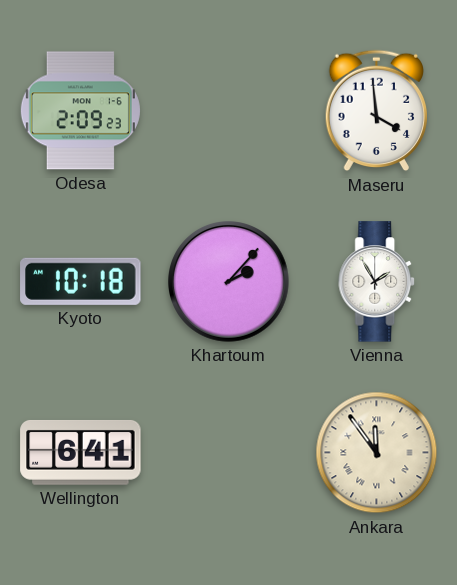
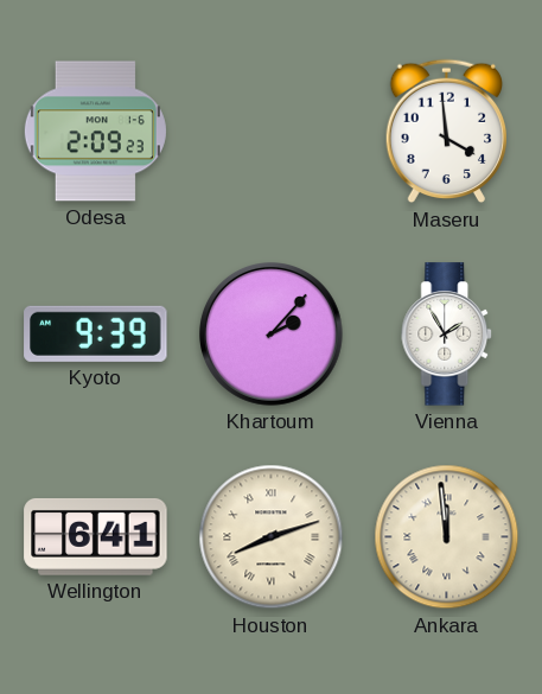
Kyoto: 10:18 -> 9:39
Houston: none -> 8:12
Ankara: 11:54 -> 11:59
